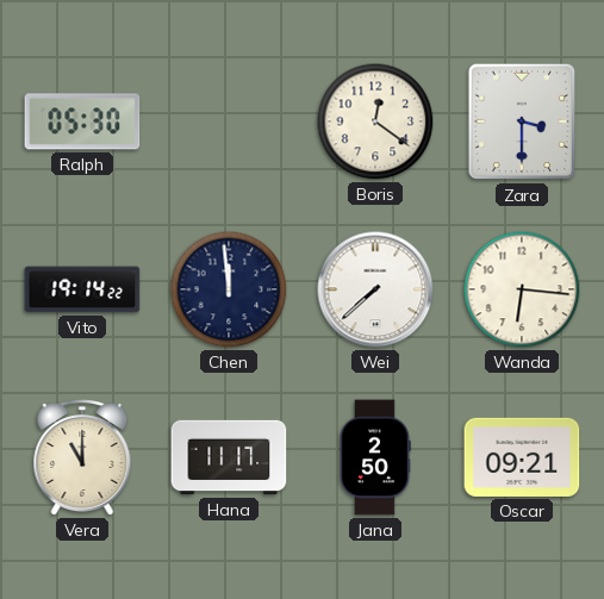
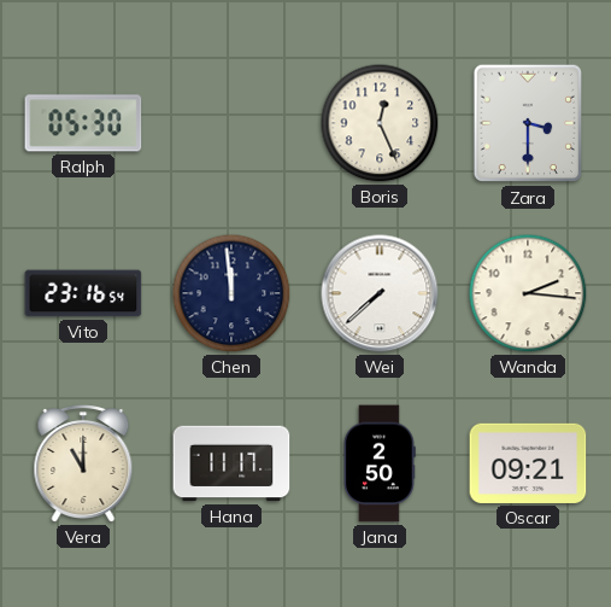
Boris: 12:21 -> 12:26
Vito: 19:14 -> 23:16
Wanda: 6:16 -> 2:16
